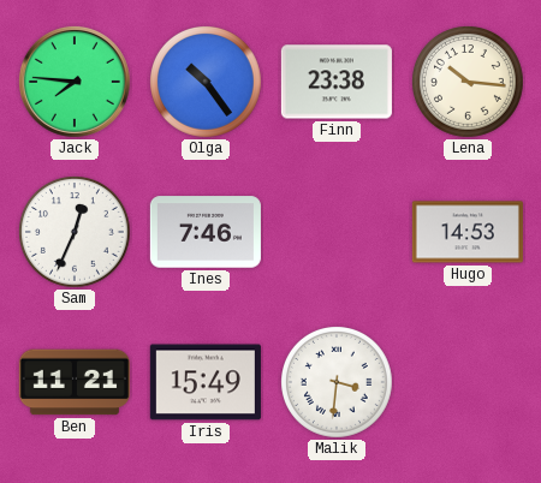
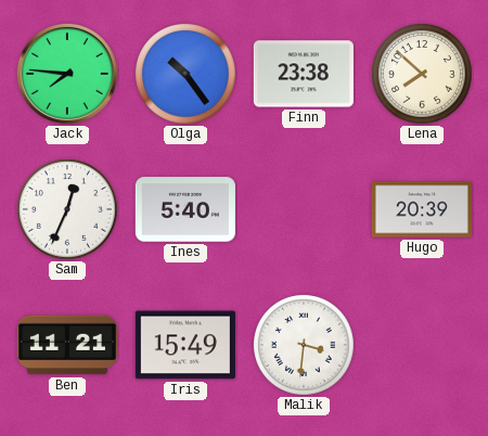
Lena: 10:16 -> 7:52
Ines: 7:46 -> 5:40
Hugo: 14:53 -> 20:39
